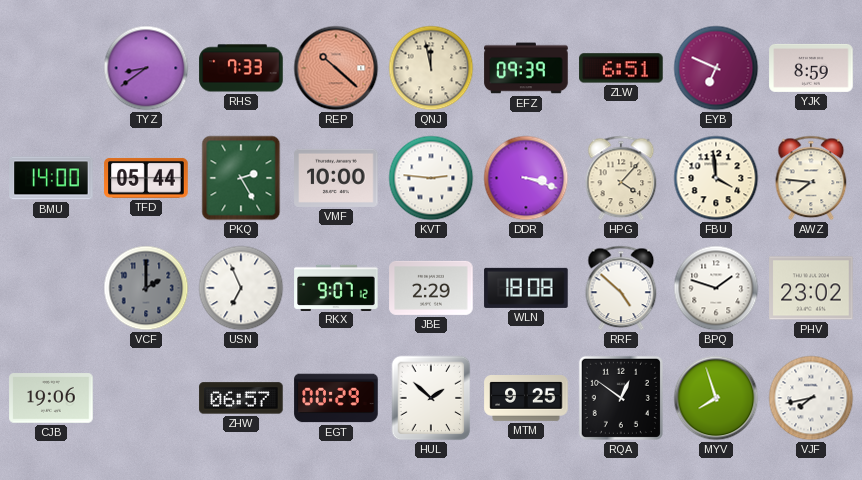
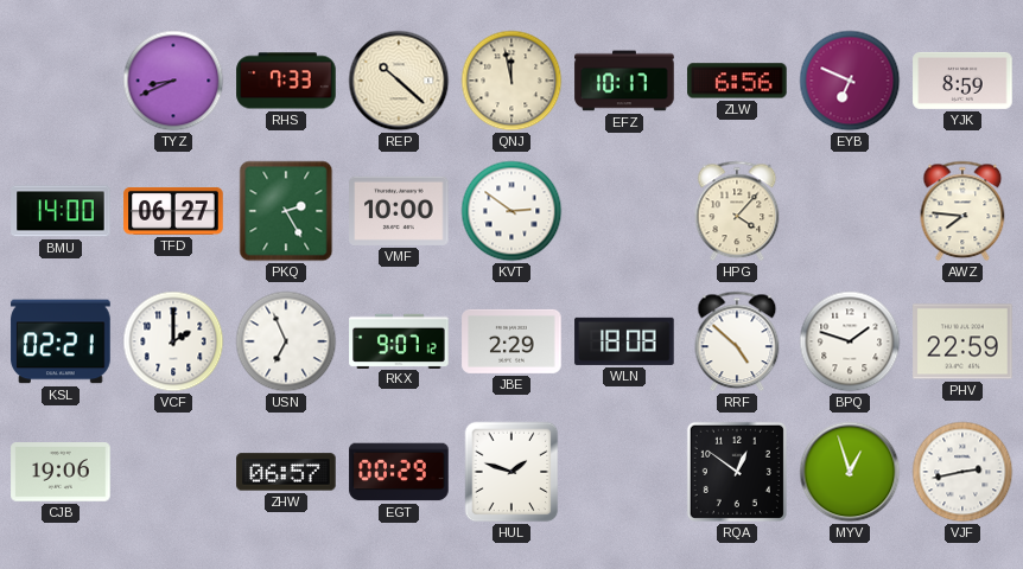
TYZ: 8:39 -> 8:41
REP dial: salmon -> cream
EFZ: 09:39 -> 10:17
ZLW: 6:51 -> 6:56
TFD: 05:44 -> 06:27
KVT: 2:46 -> 2:51
DDR: 3:18 -> none
FBU: 3:59 -> none
KSL: none -> 02:21
VCF dial: grey -> white
PHV: 23:02 -> 22:59
HUL: 1:52 -> 1:48
MTM: 9:25 -> none
MYV: 7:57 -> 12:57
VJF: 7:43 -> 2:43
